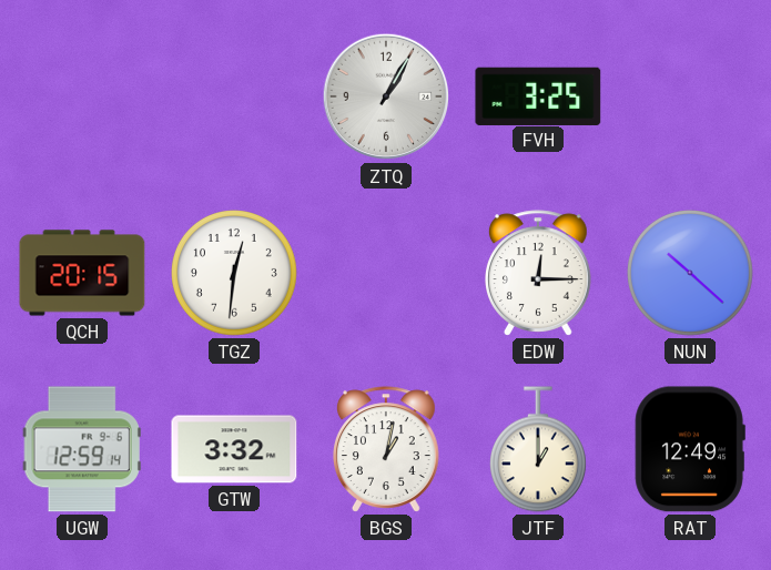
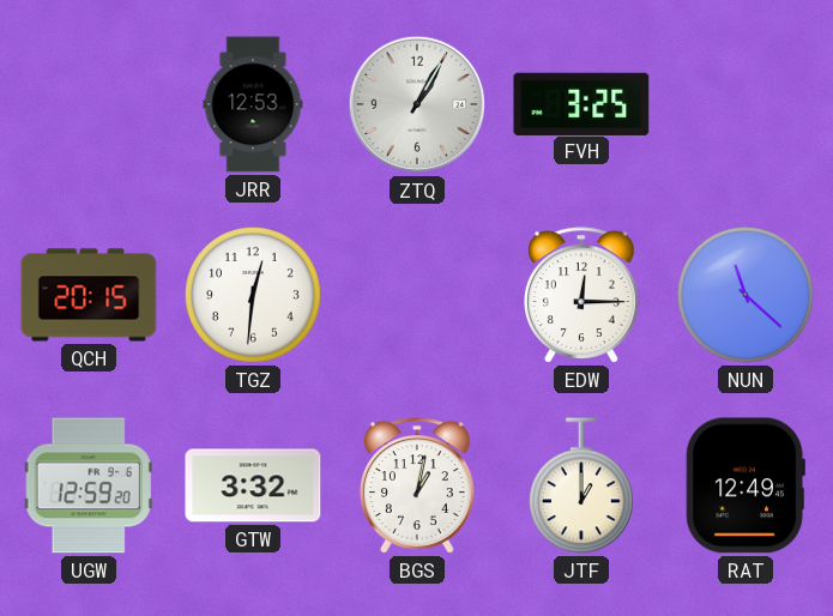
JRR: none -> 12:53
NUN: 10:22 -> 11:22
UGW: 12:59:14 -> 12:59:20
